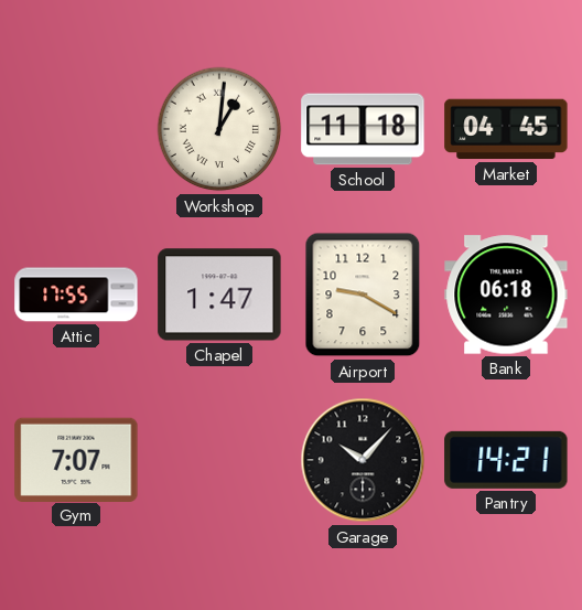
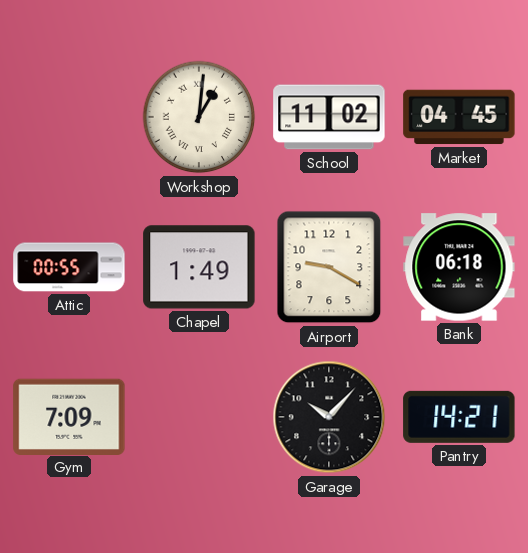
School: 11:18 -> 11:02
Attic: 17:55 -> 00:55
Chapel: 1:47 -> 1:49
Gym: 7:07 -> 7:09
